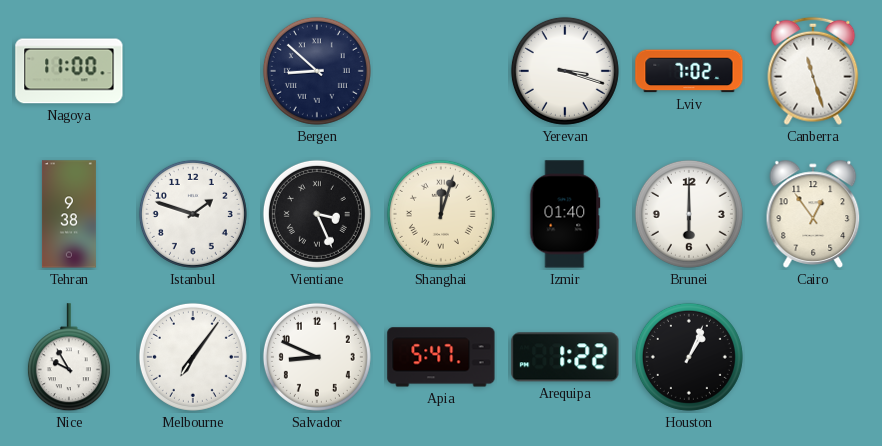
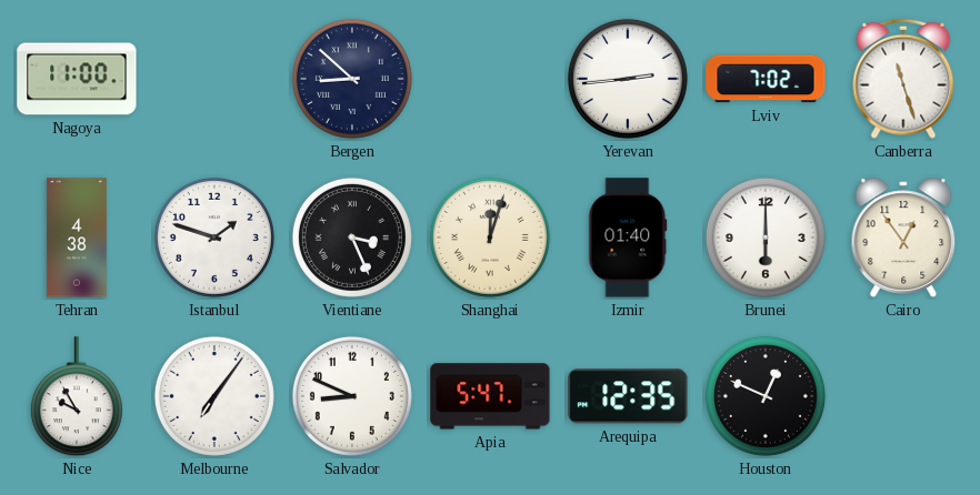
Yerevan: 3:18 -> 2:44
Tehran: 9:38 -> 4:38
Arequipa: 1:22 -> 12:35
Houston: 1:04 -> 12:49
